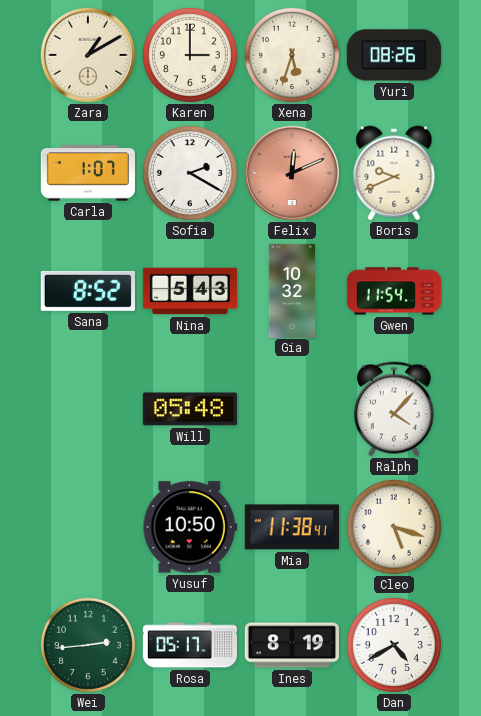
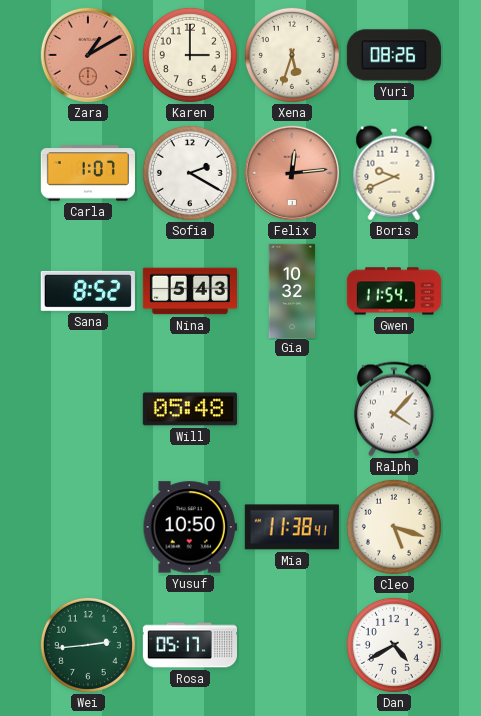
Zara dial: cream -> salmon
Felix: 12:11 -> 12:14
Ines: 8:19 -> none
